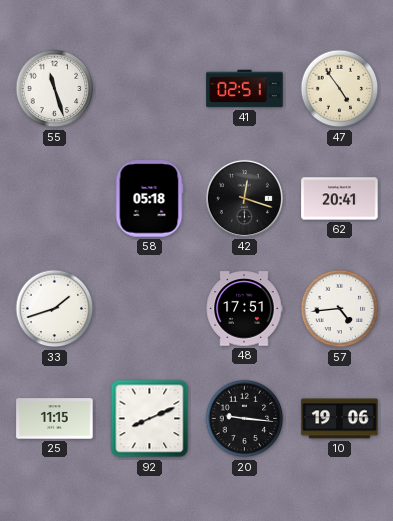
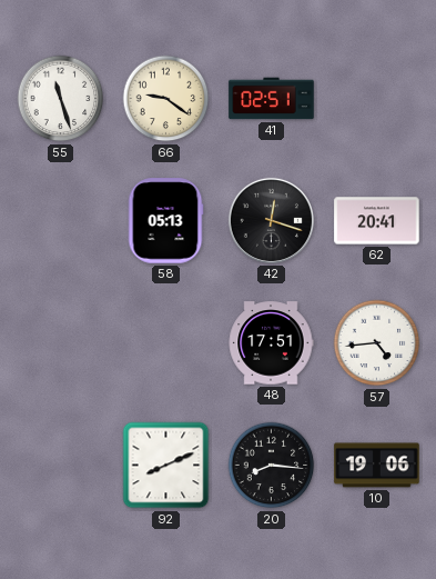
66: none -> 9:21
47: 4:54 -> none
58: 05:18 -> 05:13
33: 1:42 -> none
25: 11:15 -> none
20: 9:16 -> 8:16
